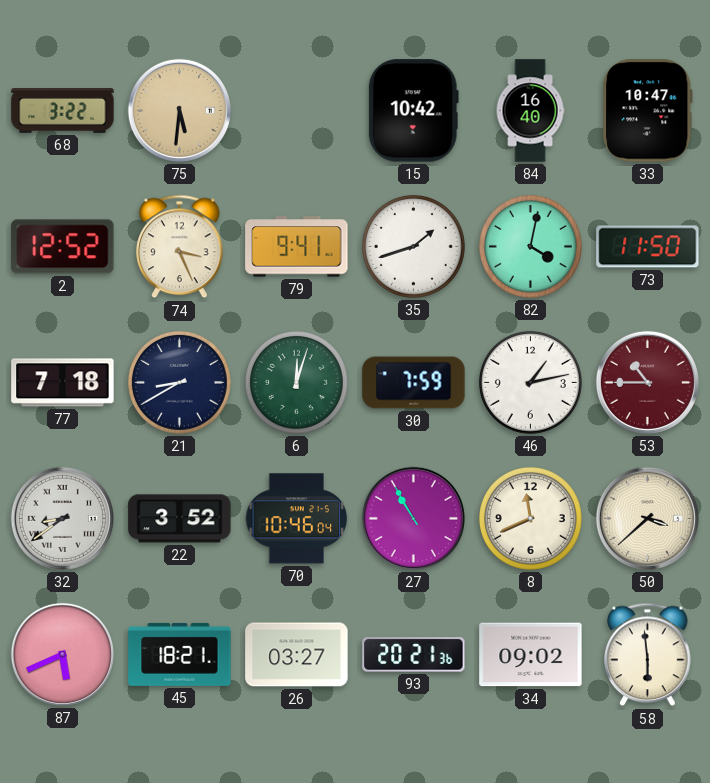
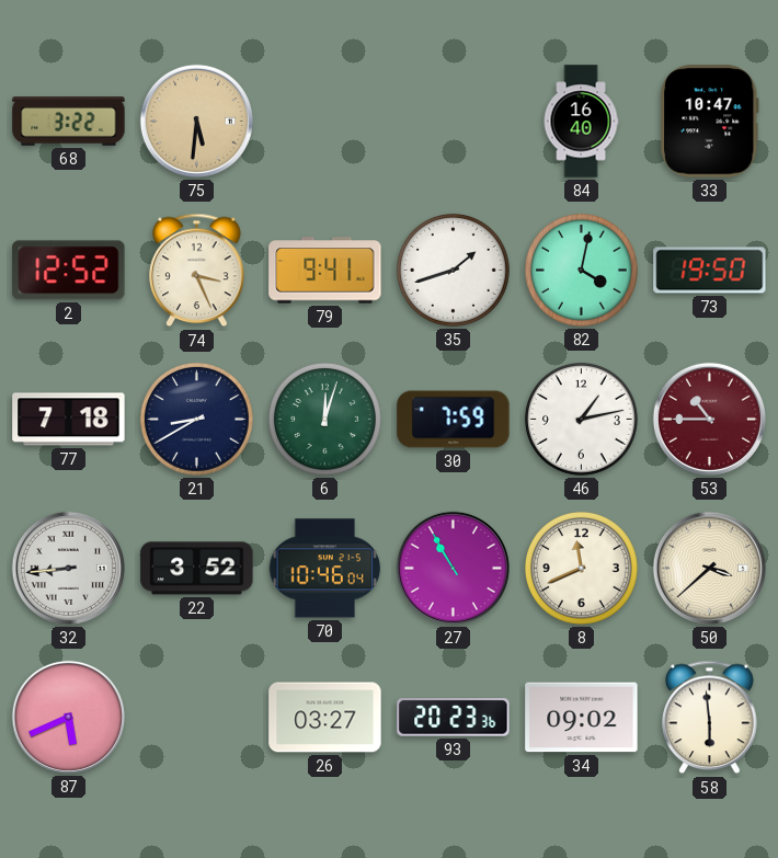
15: 10:42 -> none
73: 11:50 -> 19:50
32: 8:39 -> 8:44
45: 18:21 -> none
93: 20:21 -> 20:23
